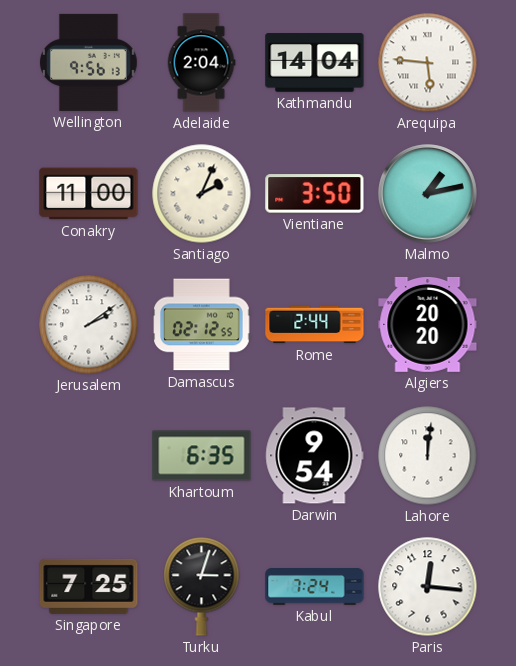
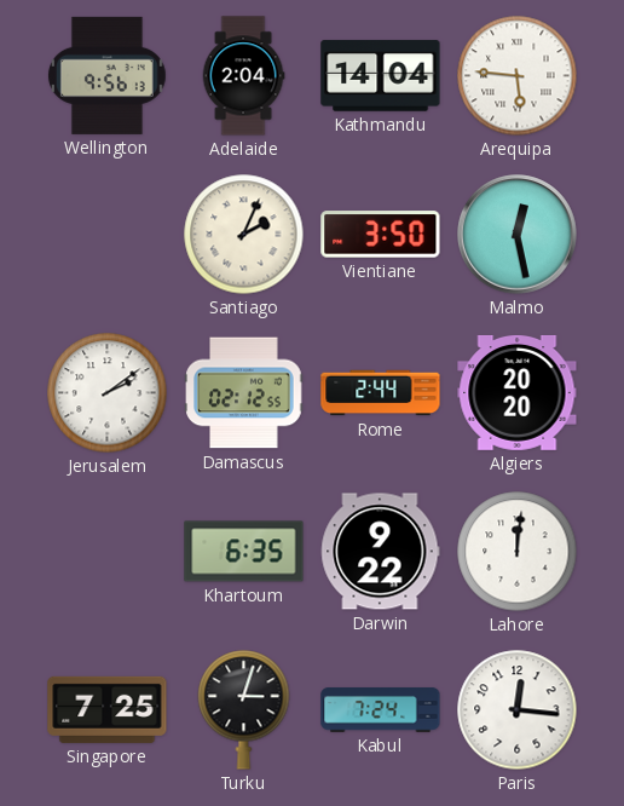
Conakry: 11:00 -> none
Malmo: 1:13 -> 12:28
Darwin: 9:54 -> 9:22
